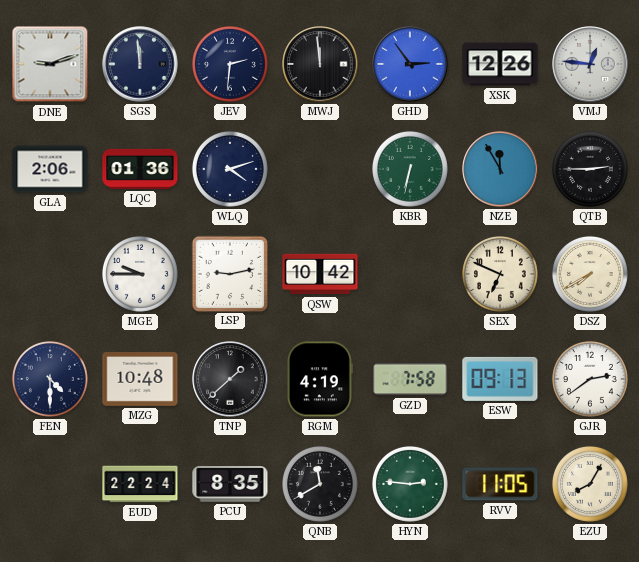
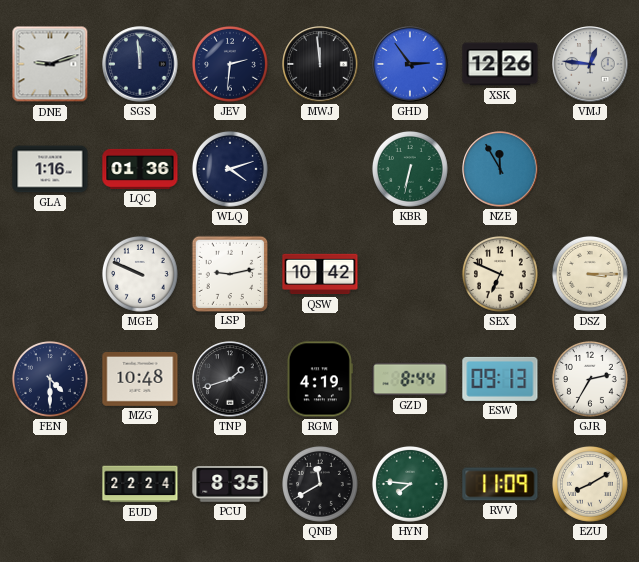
GLA: 2:06 -> 1:16
QTB: 2:45 -> none
MGE: 9:45 -> 9:49
DSZ: 7:40 -> 3:15
TNP: 1:38 -> 1:42
GZD: 7:58 -> 8:44
GJR: 2:39 -> 2:35
HYN: 2:46 -> 7:46
RVV: 11:05 -> 11:09
EZU: 8:05 -> 8:10
